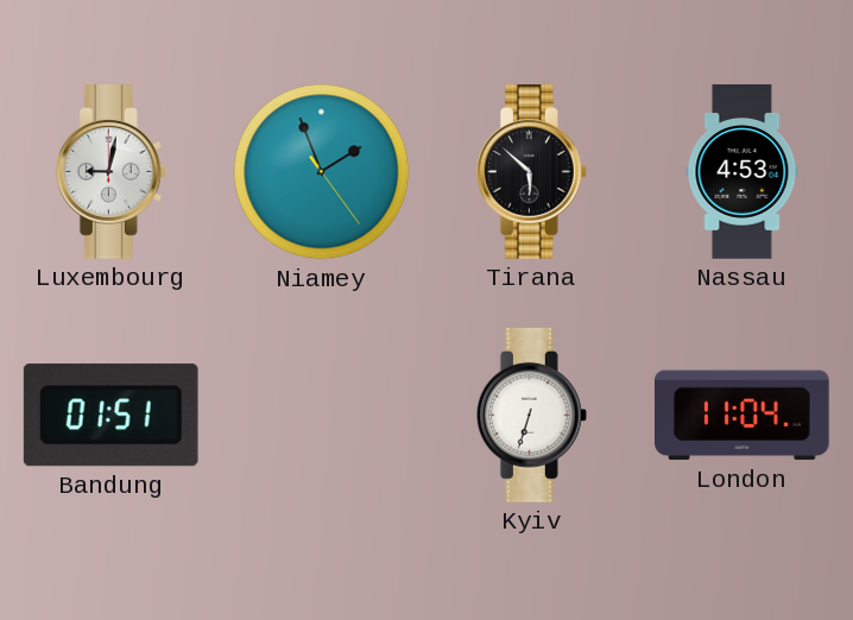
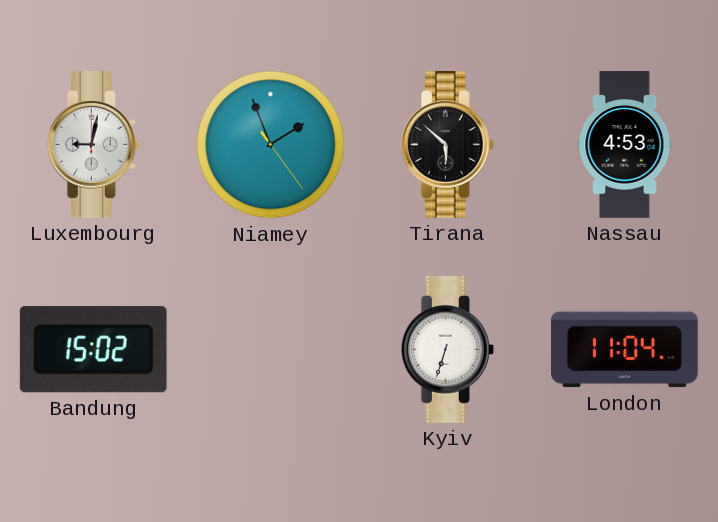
Bandung: 01:51 -> 15:02
